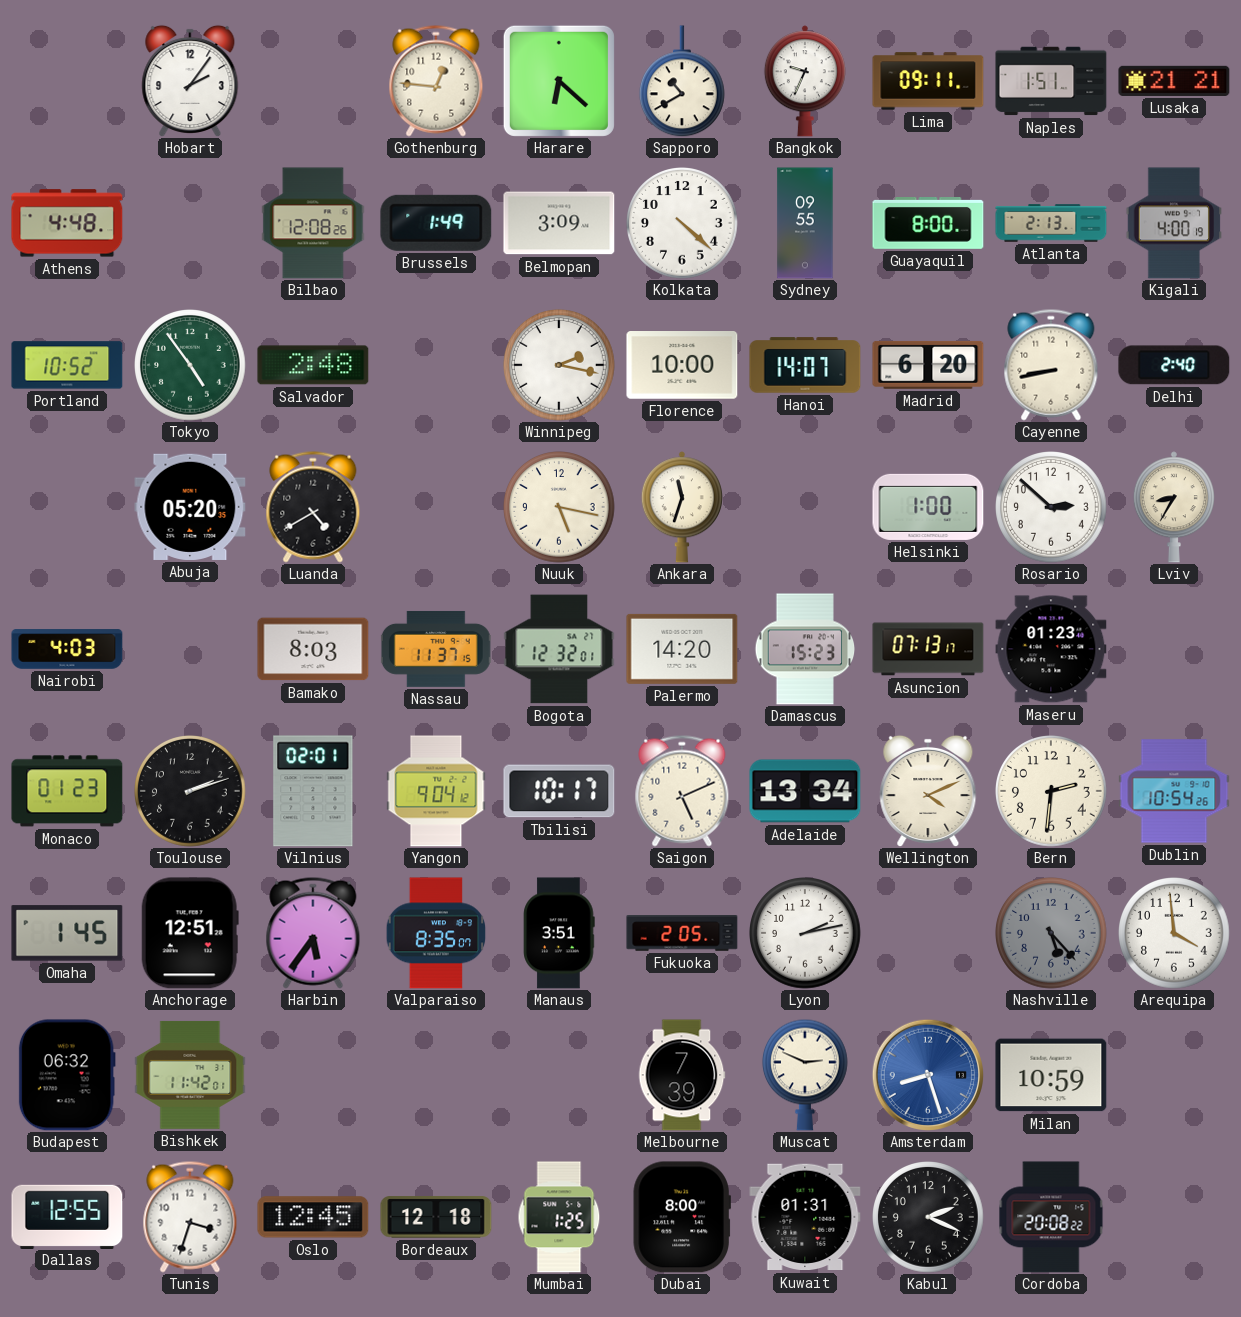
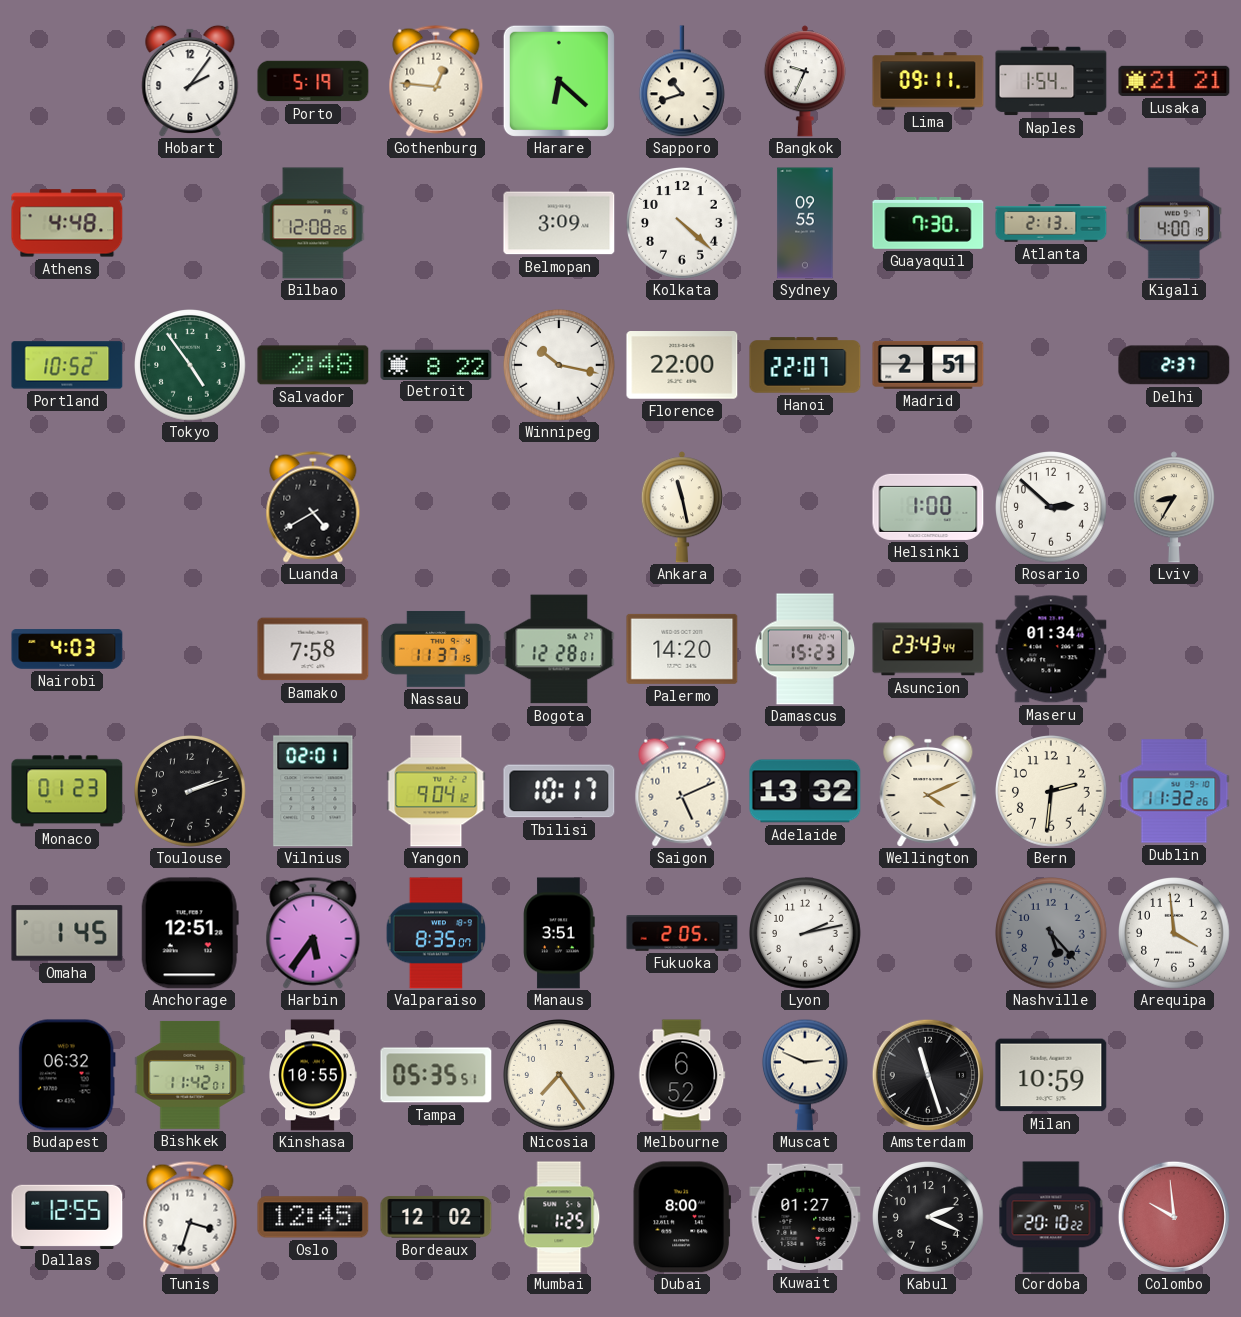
Porto: none -> 5:19
Sapporo: 10:40 -> 10:42
Naples: 1:51 -> 1:54
Brussels: 1:49 -> none
Guayaquil: 8:00 -> 7:30
Detroit: none -> 8:22
Winnipeg: 2:17 -> 10:17
Florence: 10:00 -> 22:00
Hanoi: 14:07 -> 22:07
Madrid: 6:20 -> 2:51
Cayenne: 8:43 -> none
Delhi: 2:40 -> 2:37
Abuja: 05:20 -> none
Nuuk: 5:17 -> none
Ankara: 11:33 -> 11:28
Bamako: 8:03 -> 7:58
Bogota: 12:32 -> 12:28
Asuncion: 07:13 -> 23:43
Maseru: 01:23 -> 01:34
Adelaide: 13:34 -> 13:32
Dublin: 10:54 -> 11:32
Kinshasa: none -> 10:55
Tampa: none -> 05:35
Nicosia: none -> 7:24
Melbourne: 7:39 -> 6:52
Amsterdam: 8:27 -> 11:27
Amsterdam dial: blue -> black
Bordeaux: 12:18 -> 12:02
Kuwait: 01:31 -> 01:27
Cordoba: 20:08 -> 20:10
Colombo: none -> 9:59
